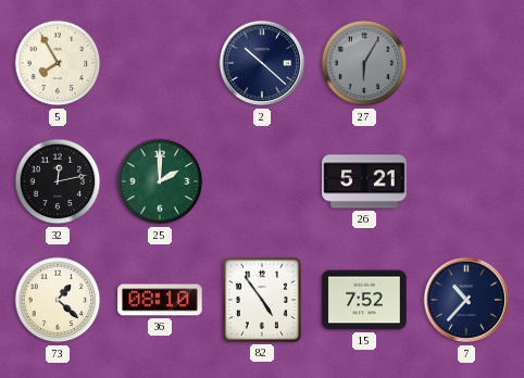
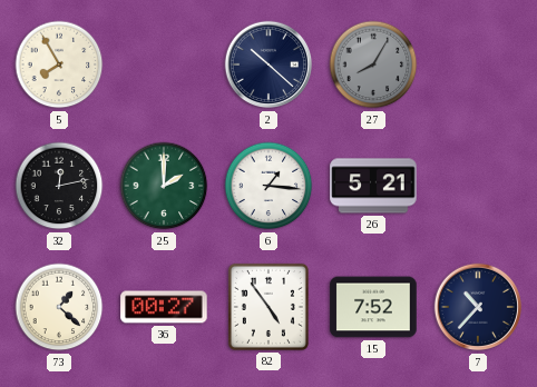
27: 6:05 -> 8:05
6: none -> 1:16
36: 08:10 -> 00:27
